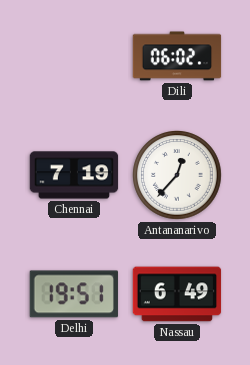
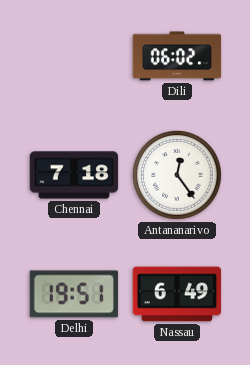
Chennai: 7:19 -> 7:18
Antananarivo: 12:37 -> 12:24
